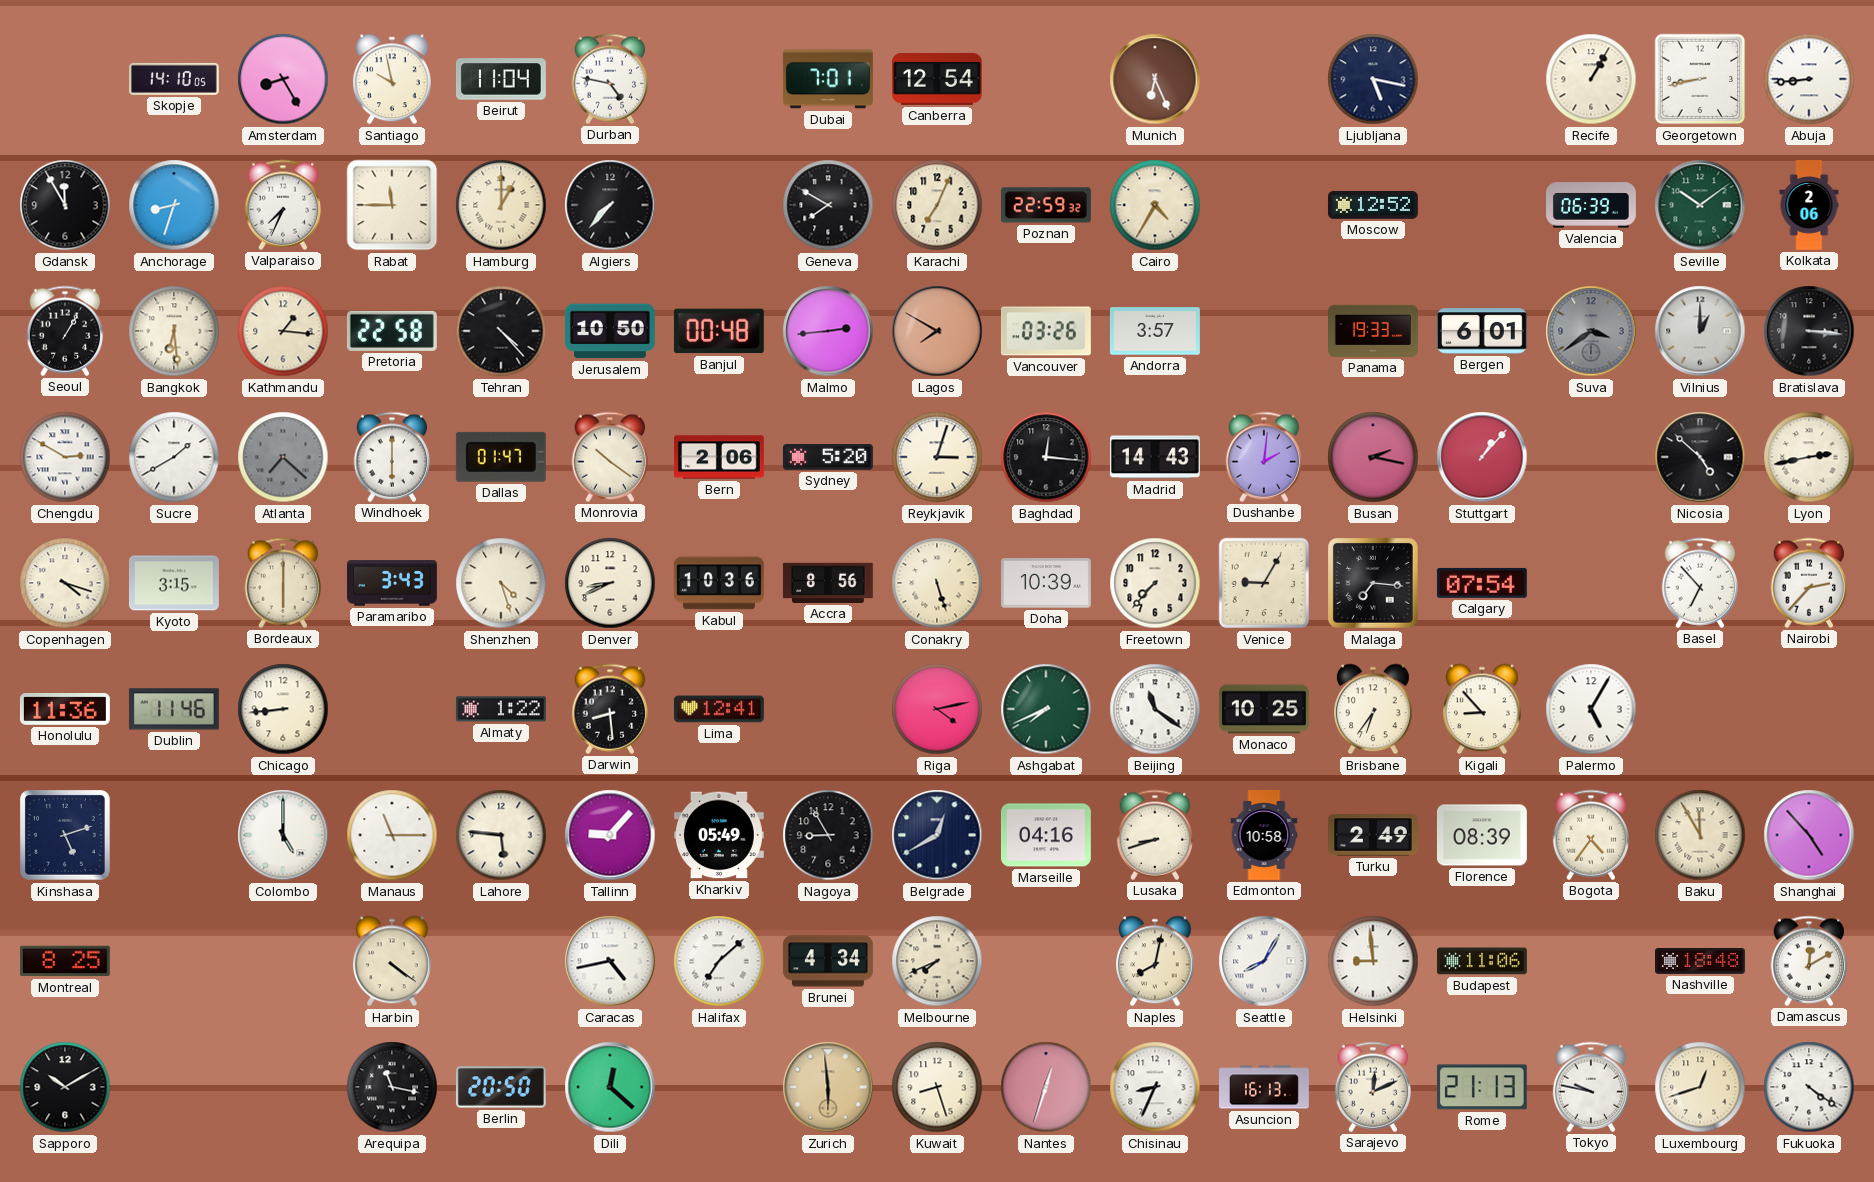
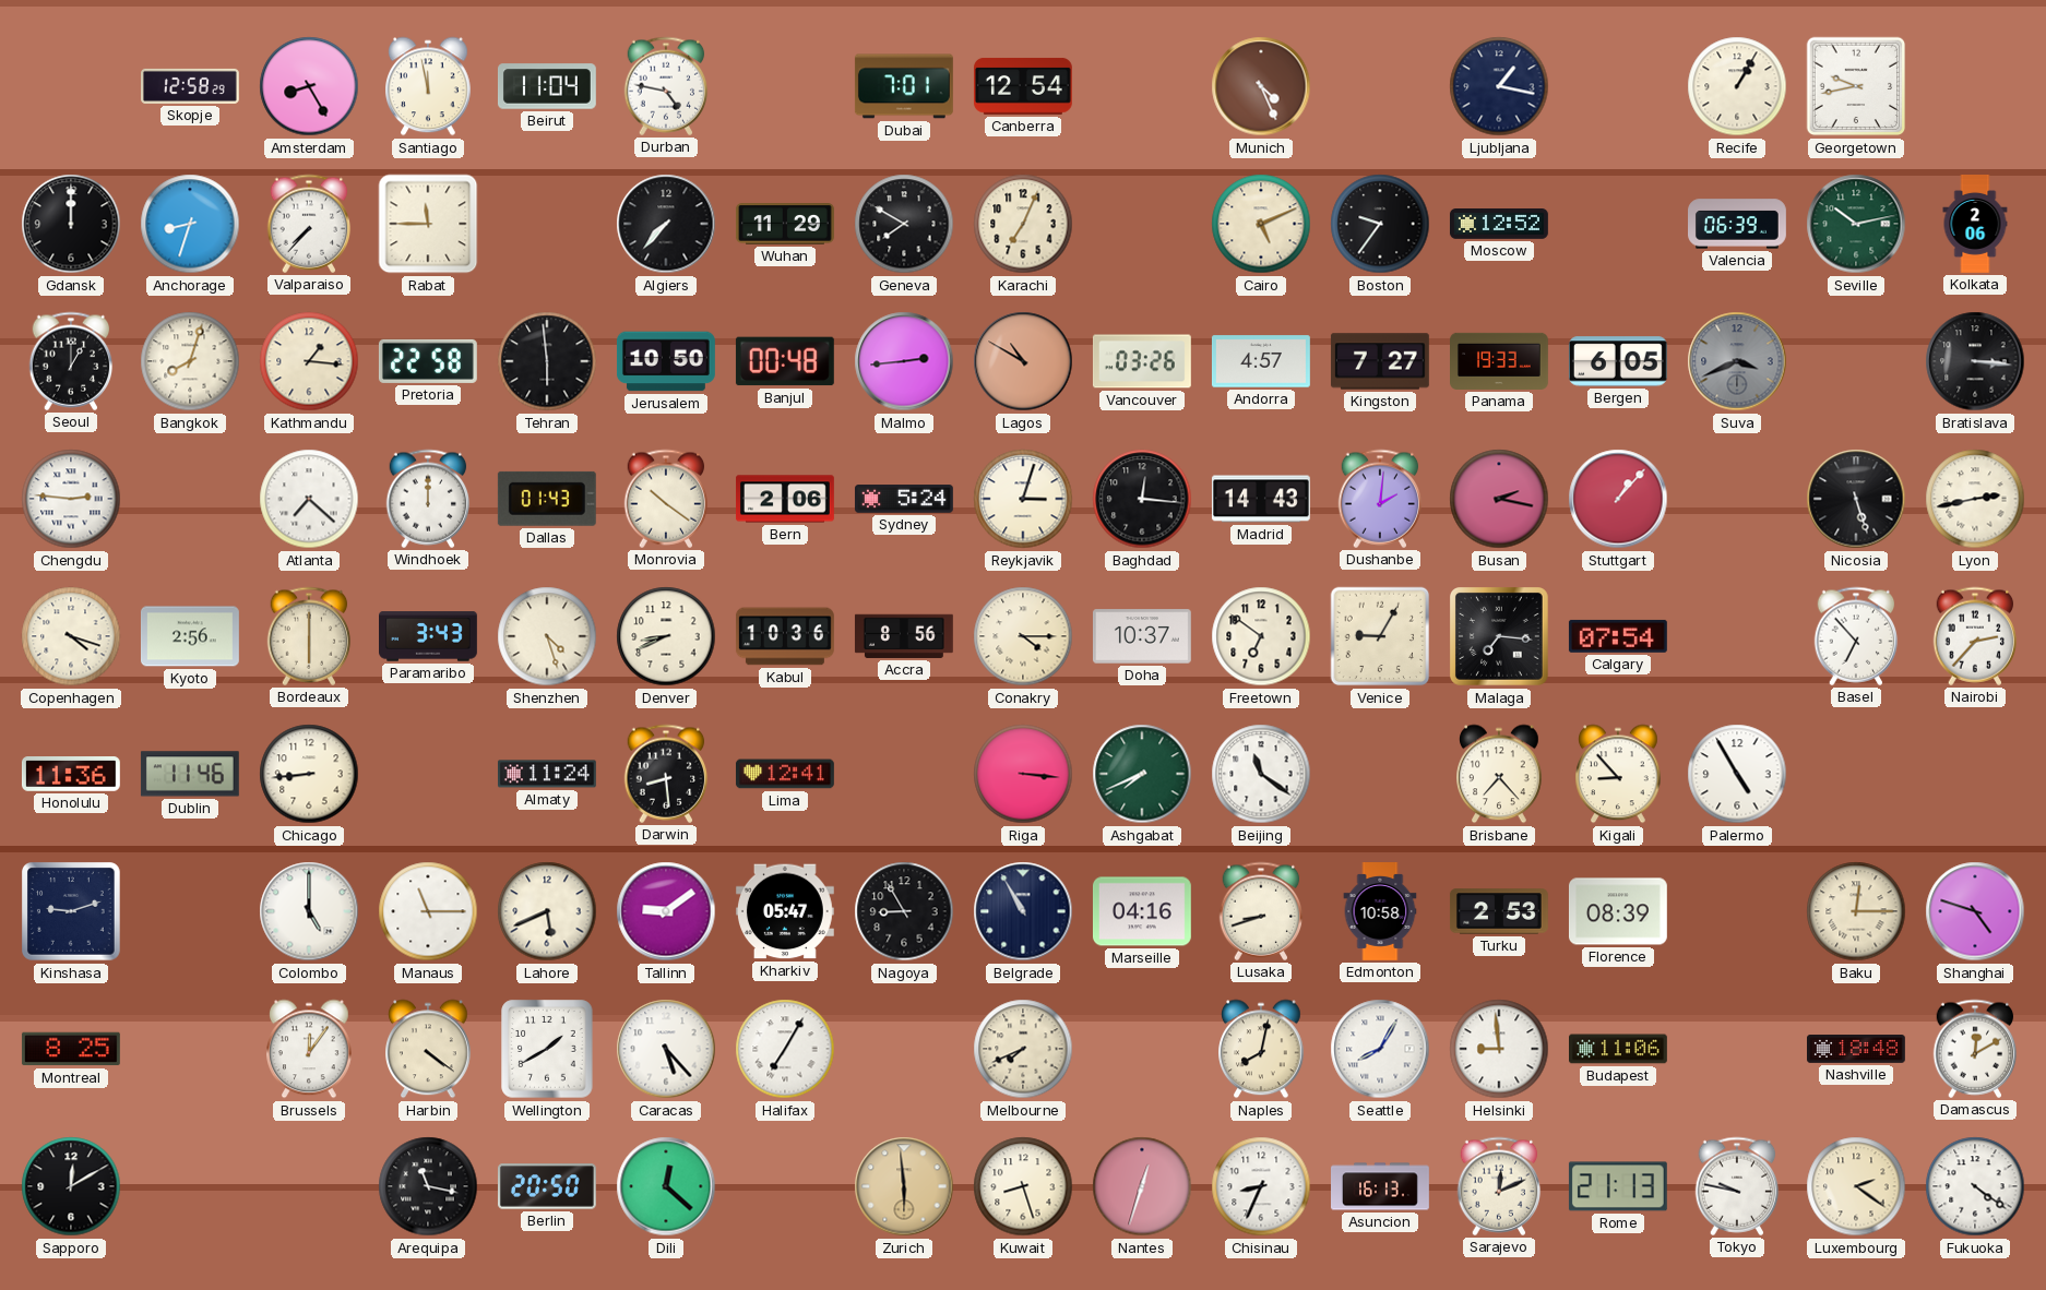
Skopje: 14:10 -> 12:58
Santiago: 9:58 -> 11:58
Munich: 6:26 -> 4:26
Ljubljana: 5:17 -> 1:17
Georgetown: 8:43 -> 9:43
Abuja: 8:44 -> none
Gdansk: 11:55 -> 12:00
Valparaiso: 7:34 -> 7:37
Hamburg: 1:00 -> none
Wuhan: none -> 11:29
Poznan: 22:59 -> none
Cairo: 4:35 -> 5:11
Boston: none -> 9:36
Seville: 10:09 -> 10:13
Seoul: 1:05 -> 1:00
Bangkok: 6:29 -> 8:03
Tehran: 4:23 -> 5:59
Lagos: 7:50 -> 10:50
Andorra: 3:57 -> 4:57
Kingston: none -> 7:27
Bergen: 6:01 -> 6:05
Suva: 3:39 -> 3:41
Vilnius: 1:00 -> none
Chengdu: 2:50 -> 2:46
Sucre: 1:40 -> none
Atlanta dial: grey -> white
Windhoek: 6:00 -> 12:00
Dallas: 01:47 -> 01:43
Sydney: 5:20 -> 5:24
Nicosia: 4:52 -> 5:27
Kyoto: 3:15 -> 2:56
Conakry: 5:27 -> 4:15
Doha: 10:39 -> 10:37
Freetown: 7:37 -> 6:51
Almaty: 1:22 -> 11:24
Riga: 4:13 -> 3:16
Monaco: 10:25 -> none
Brisbane: 6:36 -> 7:23
Palermo: 5:05 -> 4:55
Kinshasa: 5:12 -> 9:12
Lahore: 5:46 -> 5:41
Tallinn: 9:07 -> 9:09
Kharkiv: 05:49 -> 05:47
Belgrade: 12:40 -> 10:55
Turku: 2:49 -> 2:53
Bogota: 4:36 -> none
Baku: 11:55 -> 12:15
Shanghai: 4:53 -> 4:48
Brussels: none -> 12:06
Wellington: none -> 1:40
Caracas: 4:43 -> 5:23
Halifax: 7:08 -> 7:05
Brunei: 4:34 -> none
Sapporo: 10:10 -> 12:10
Luxembourg: 12:42 -> 2:21
